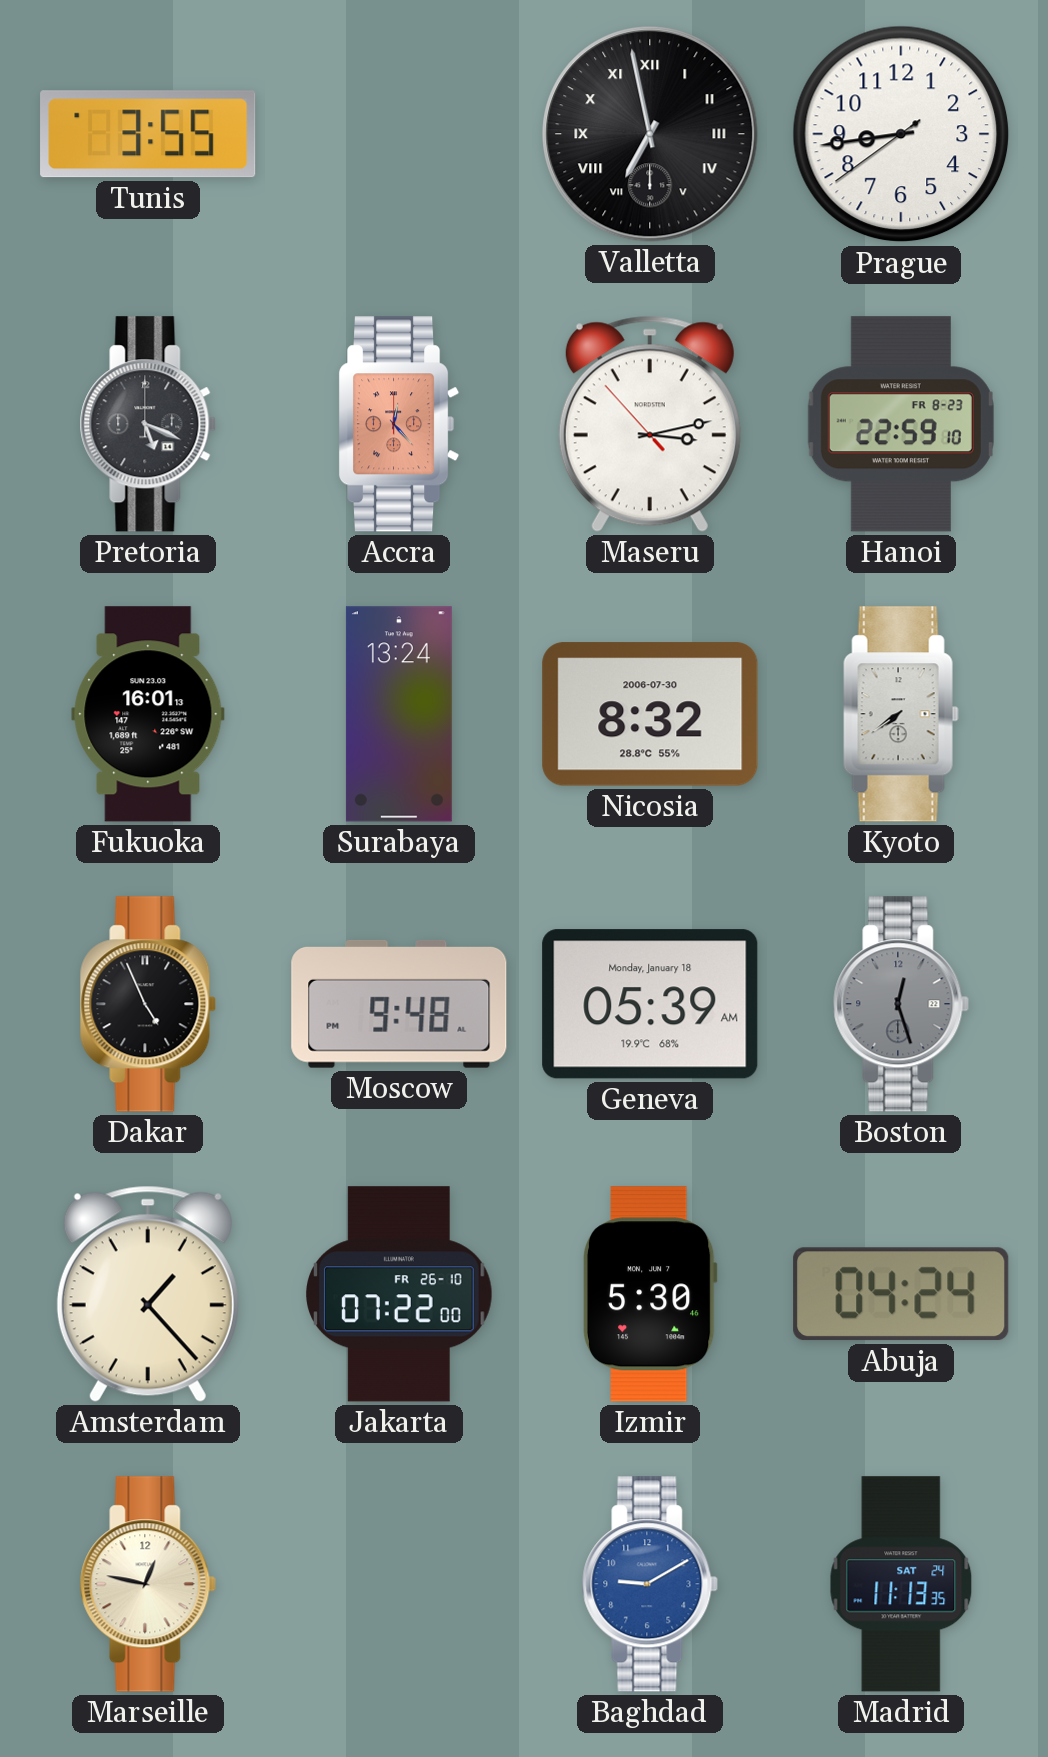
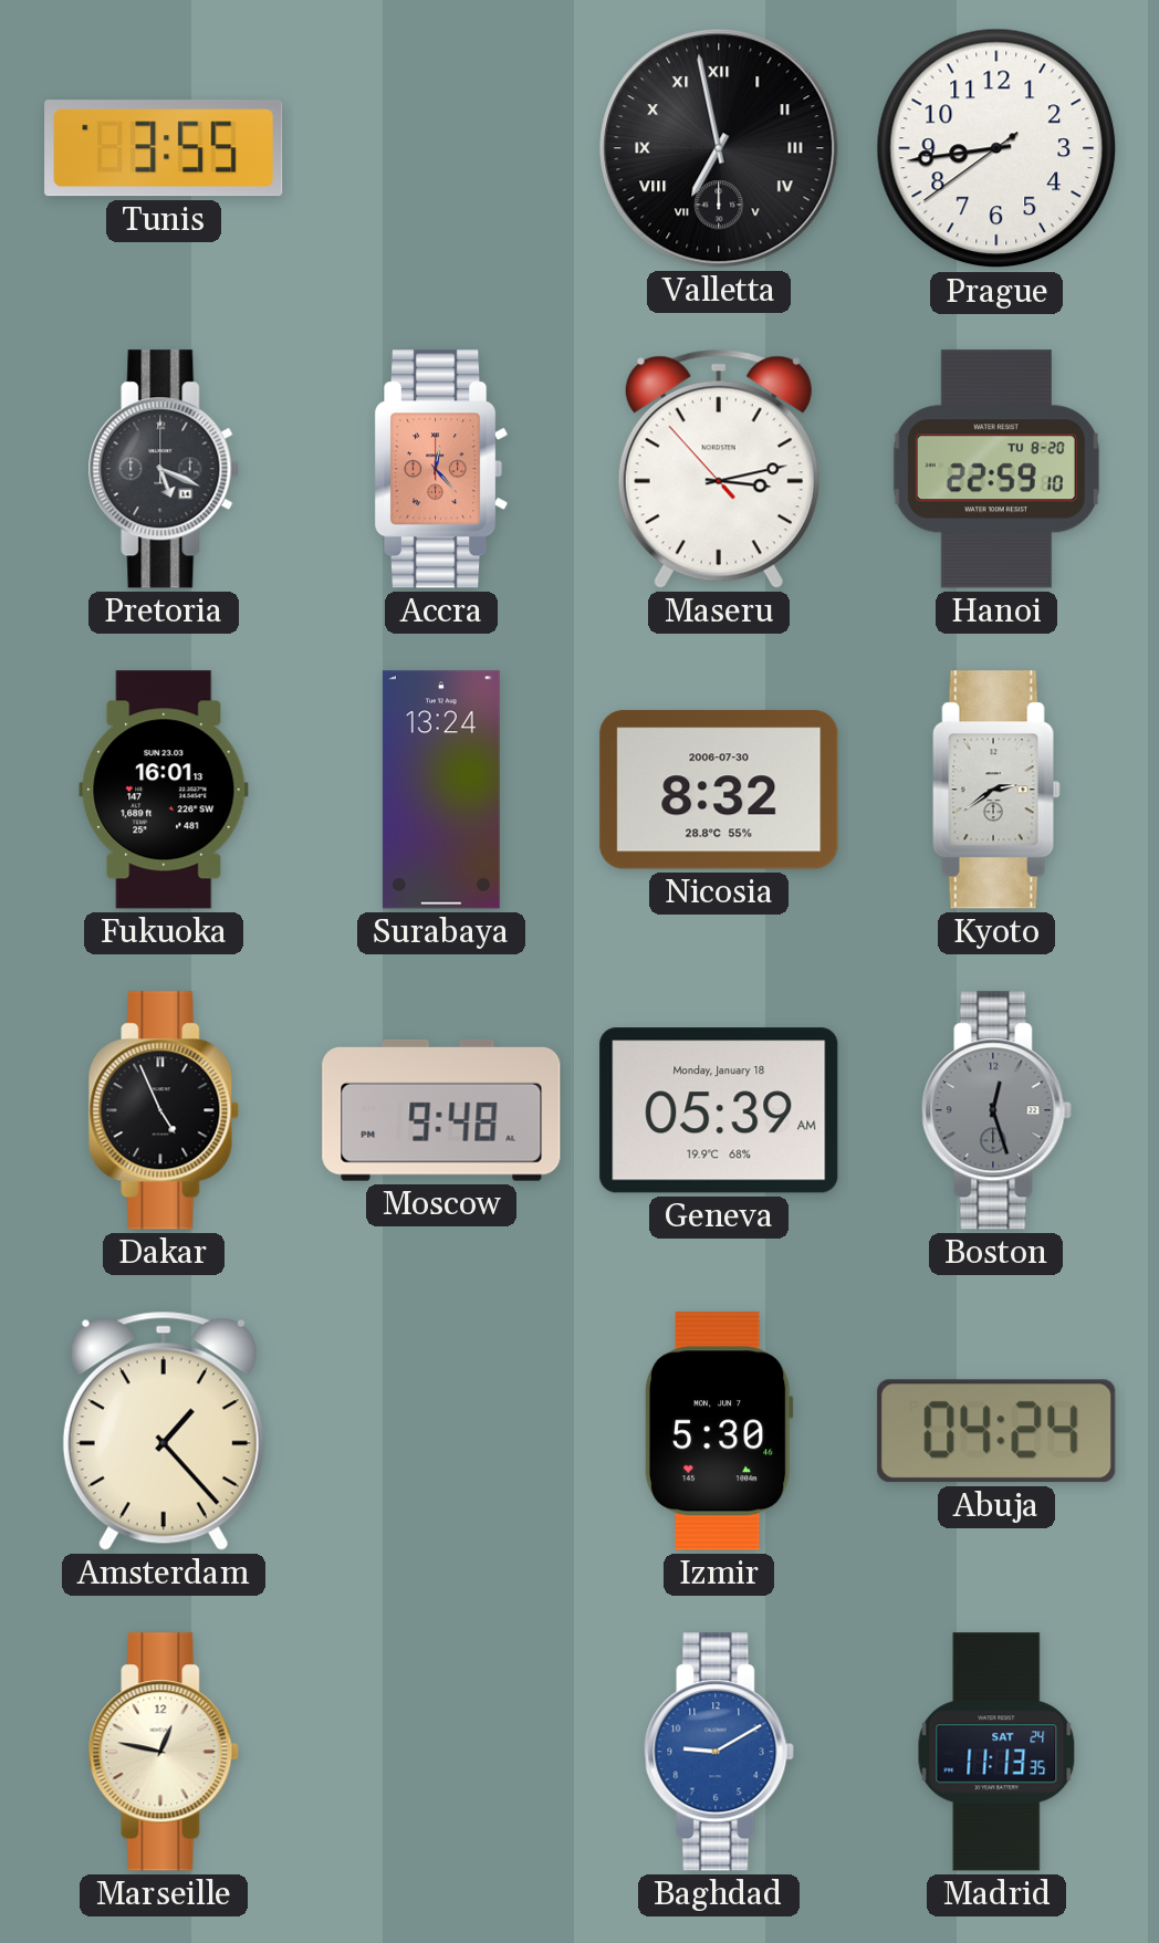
Hanoi date: FR 8-23 -> TU 8-20
Kyoto: 7:39 -> 2:39
Jakarta: 07:22 -> none
